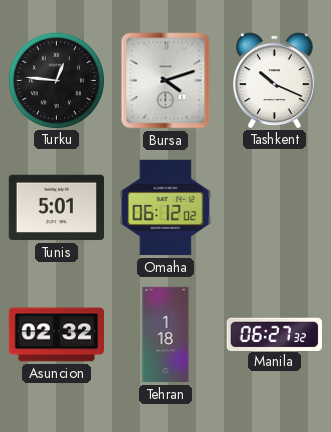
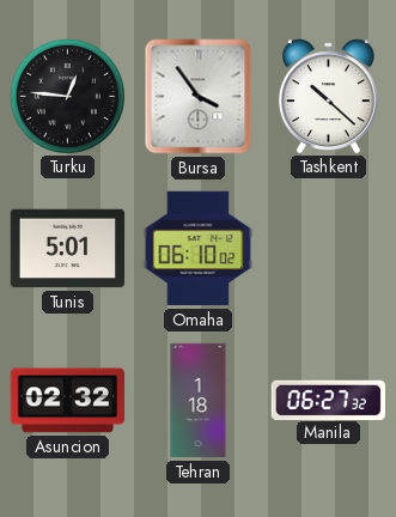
Bursa: 4:12 -> 3:54
Tashkent: 10:19 -> 10:22
Omaha: 06:12 -> 06:10
